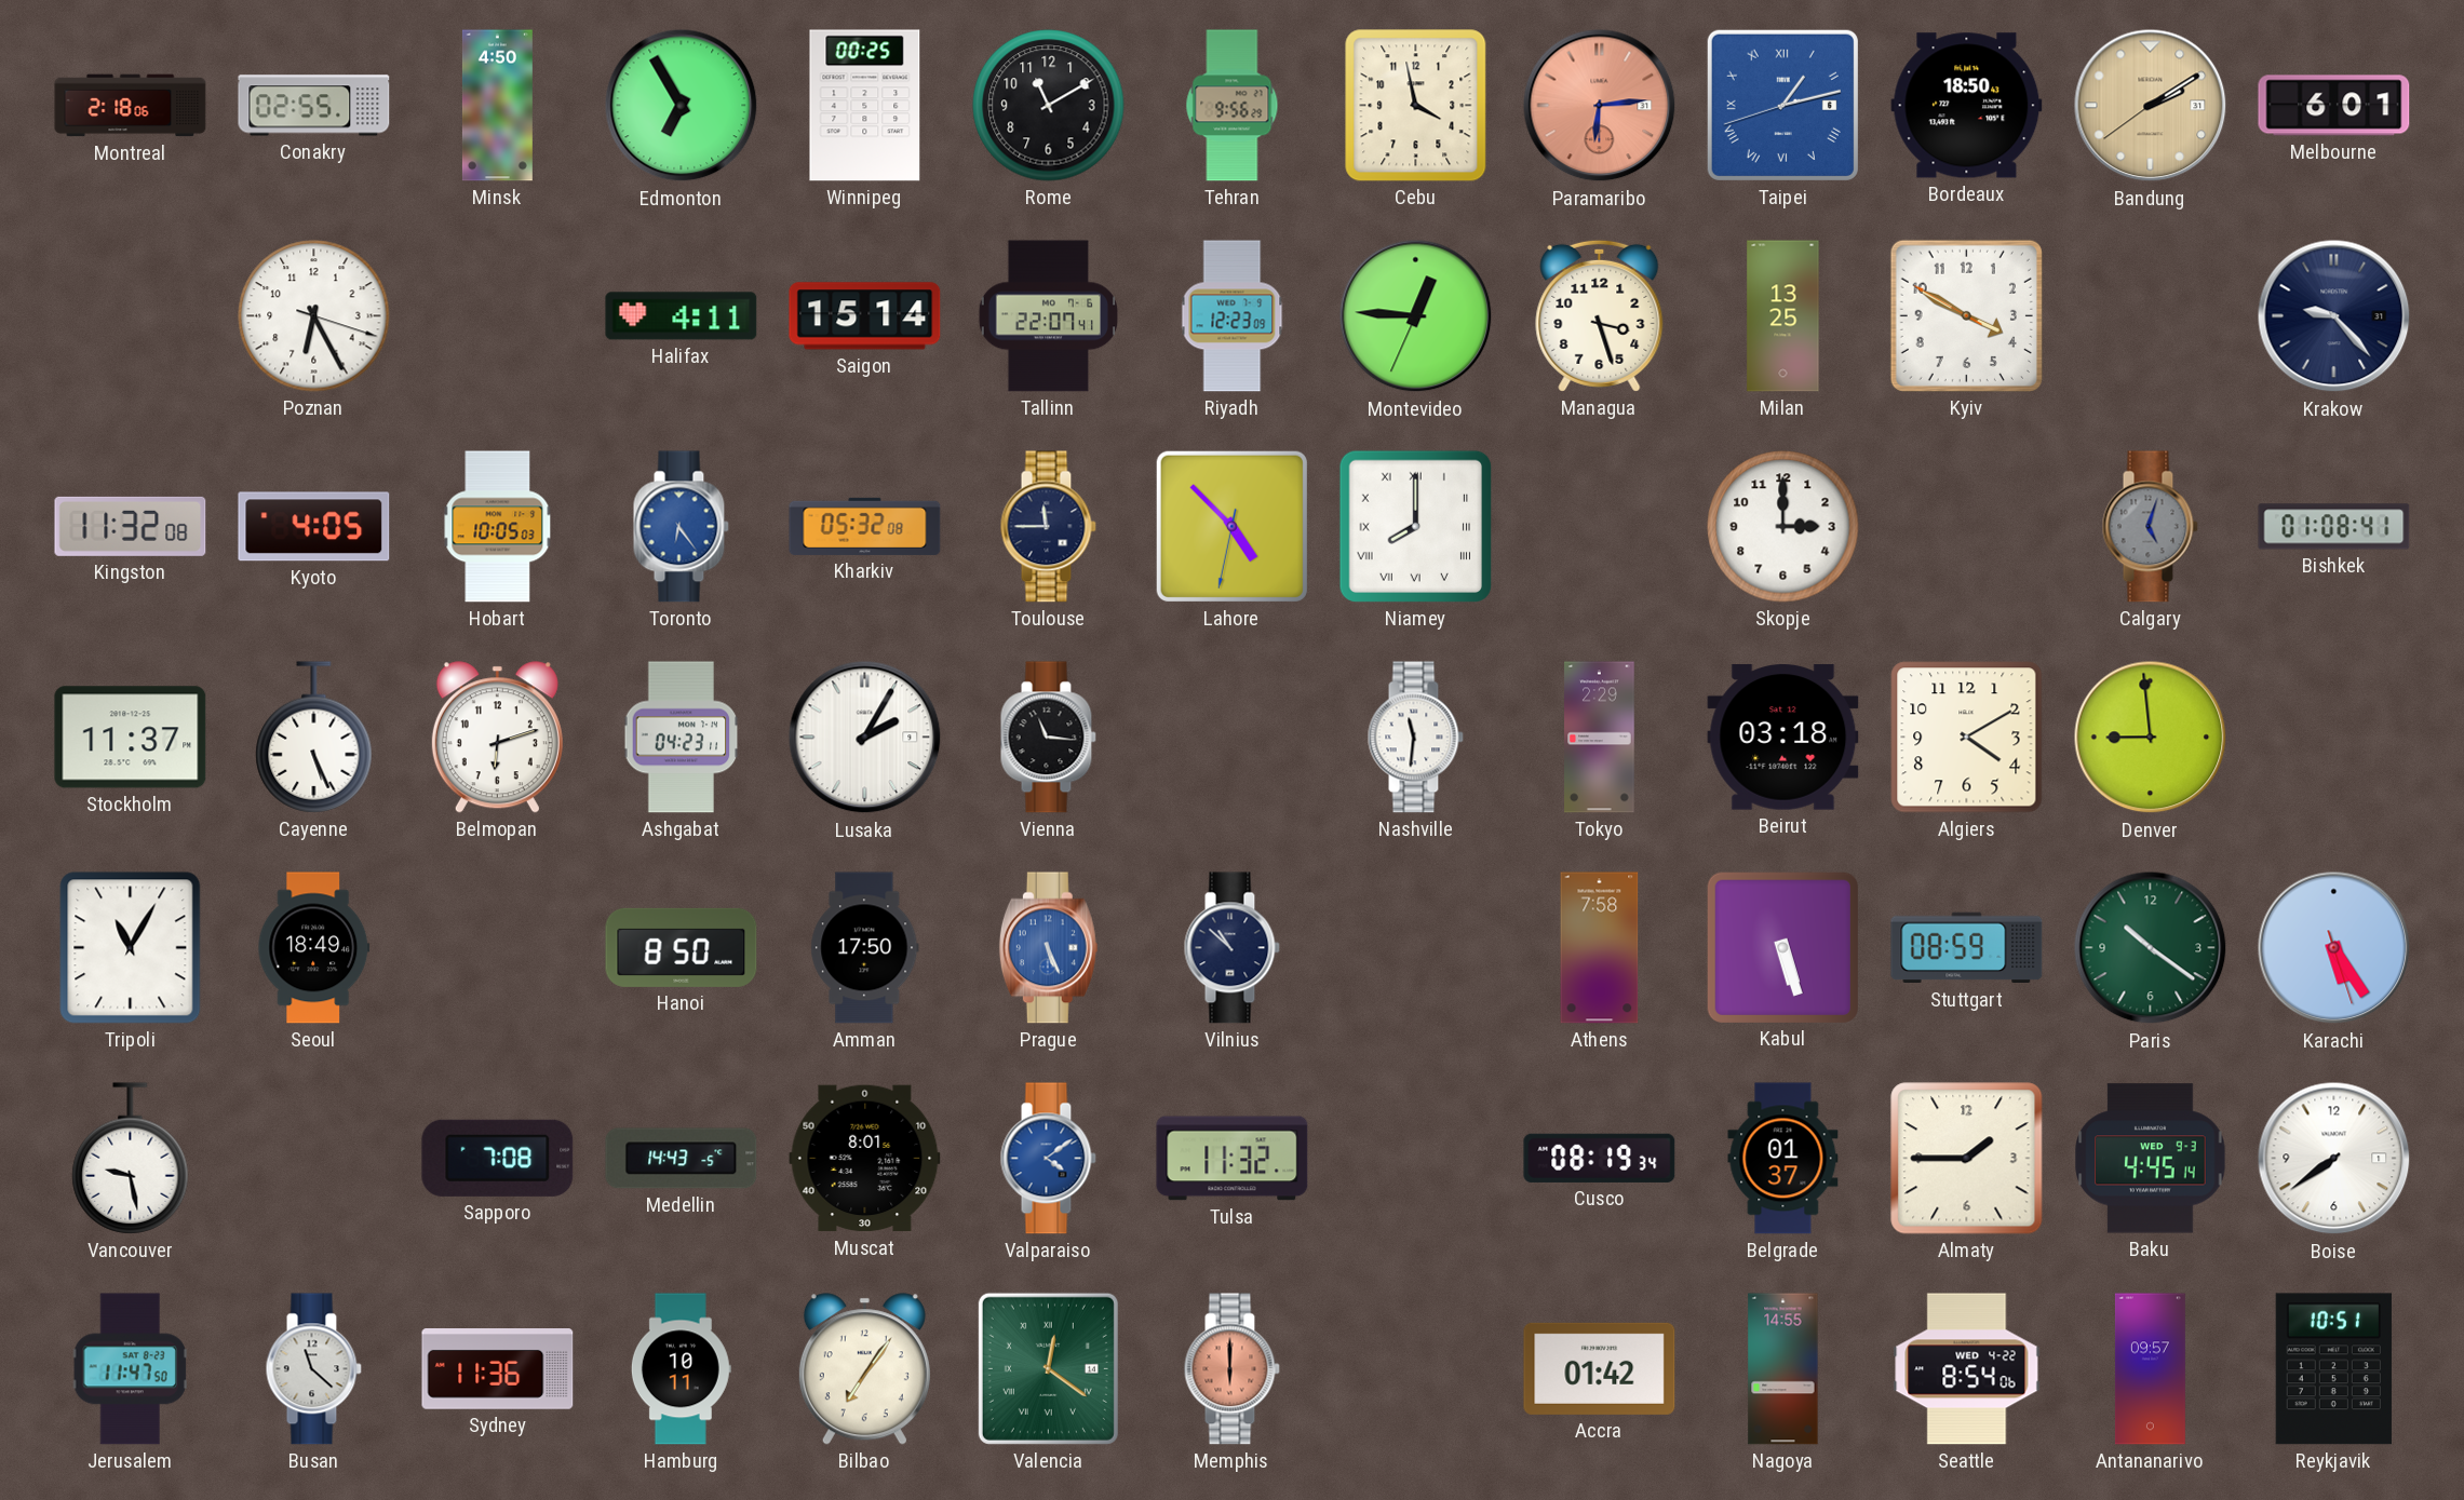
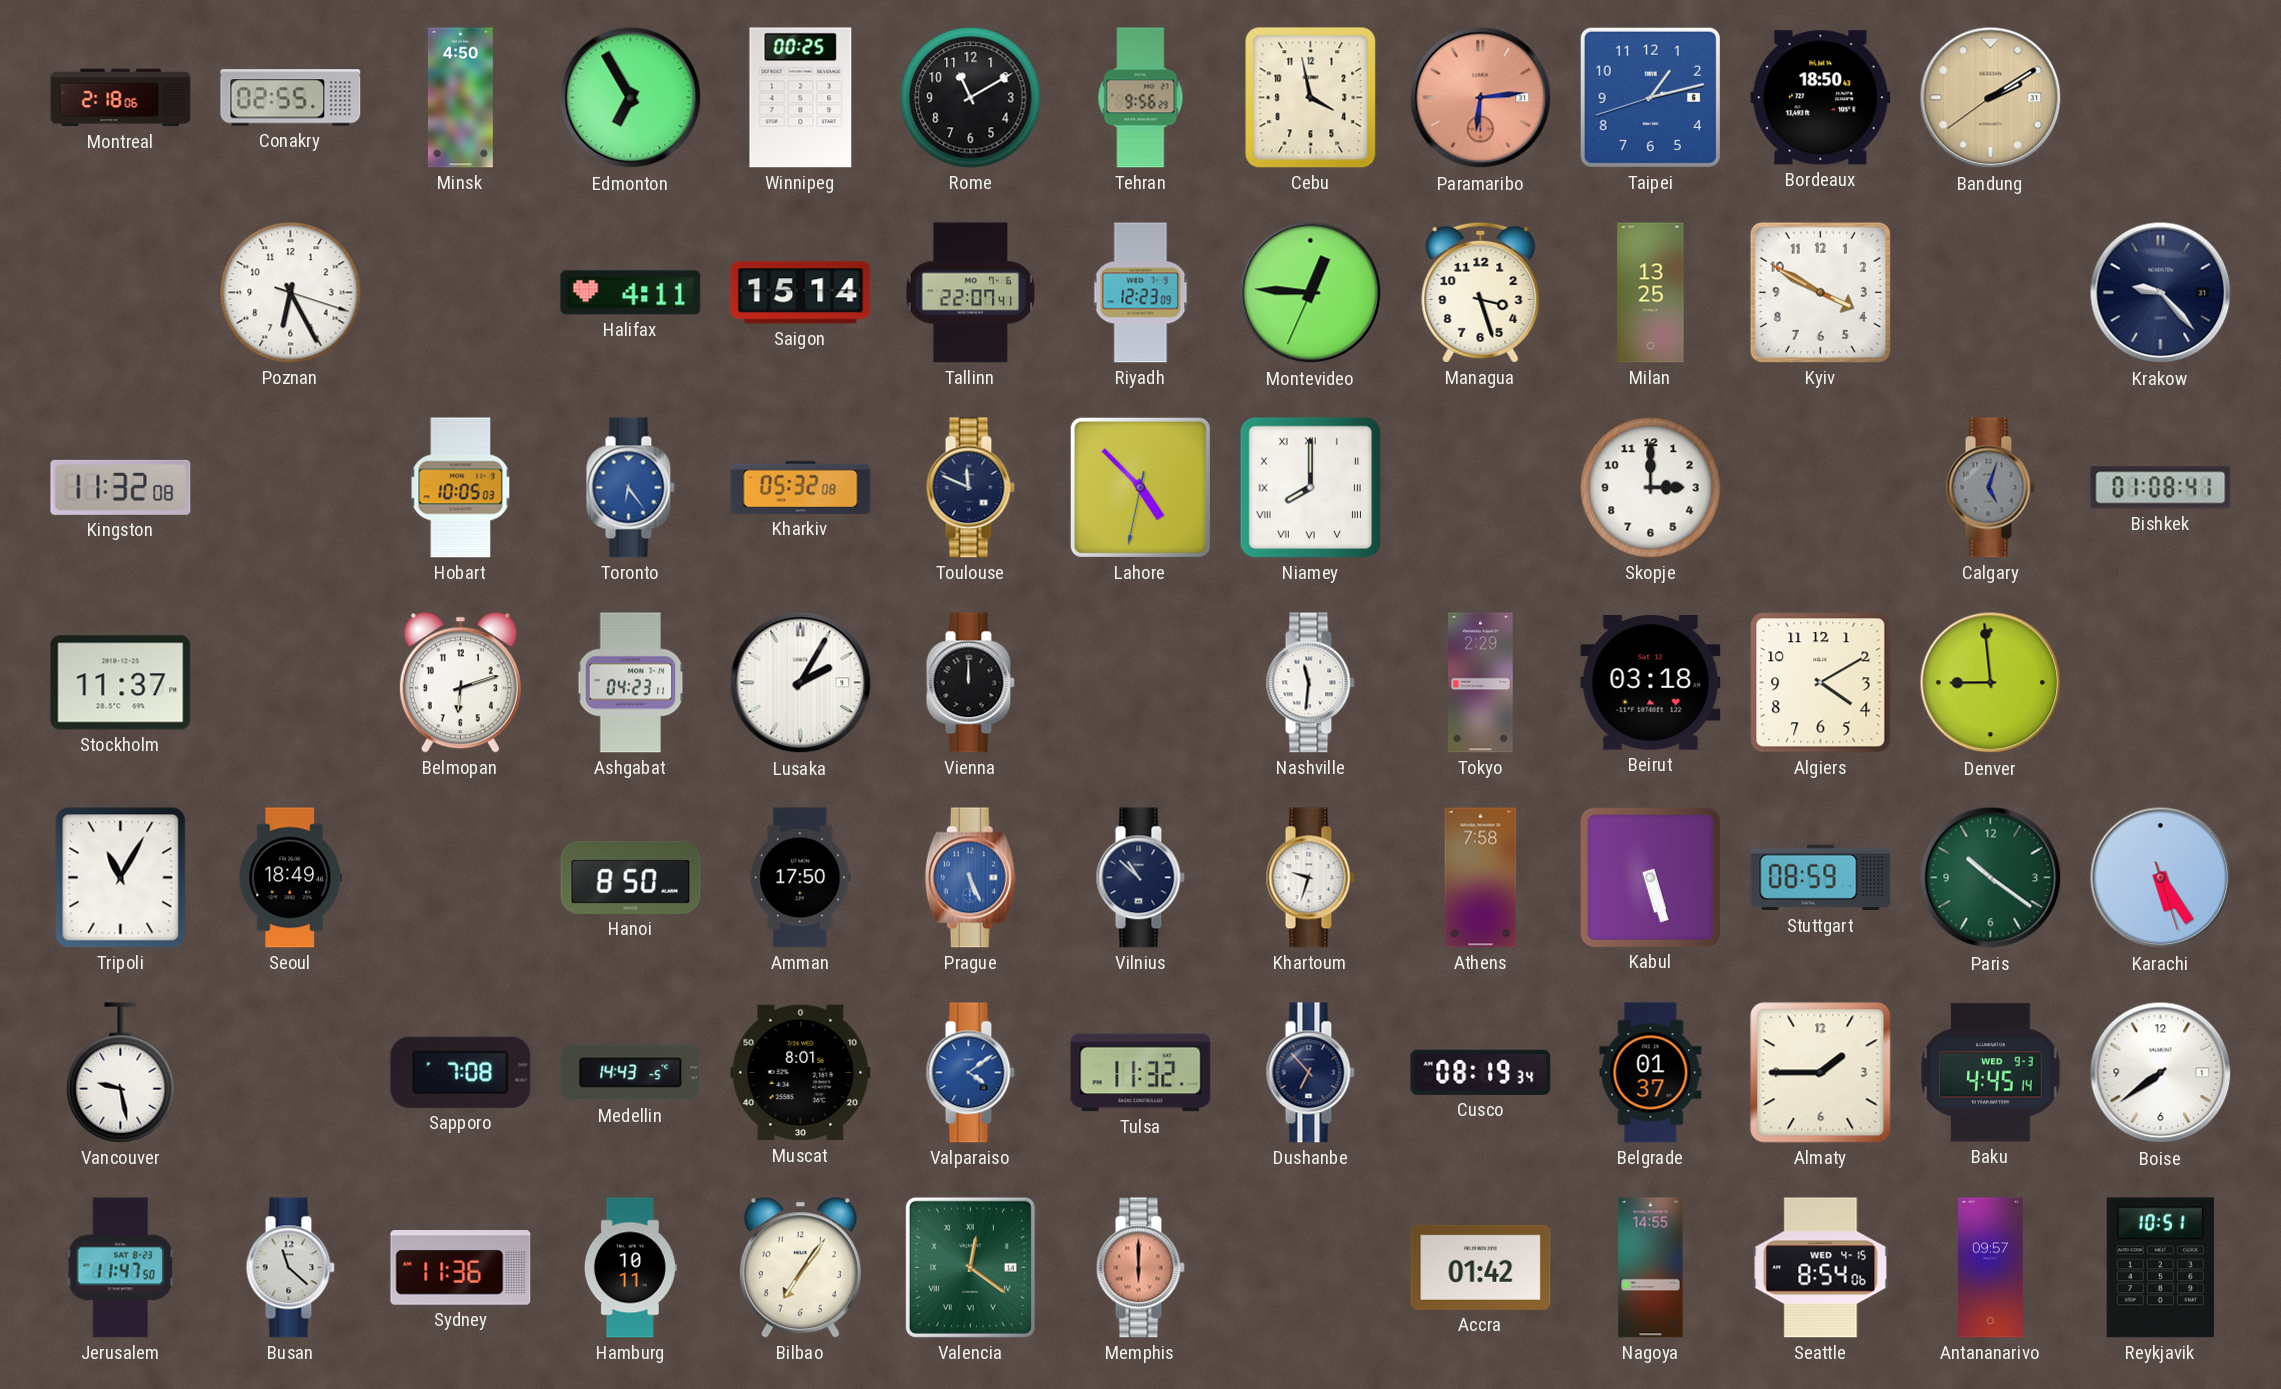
Taipei numerals: Roman -> Arabic
Melbourne: 6:01 -> none
Kyoto: 4:05 -> none
Toulouse: 11:45 -> 11:49
Cayenne: 5:26 -> none
Vienna: 11:16 -> 12:00
Khartoum: none -> 9:33
Dushanbe: none -> 6:53
Seattle date: WED 4-22 -> WED 4-15
